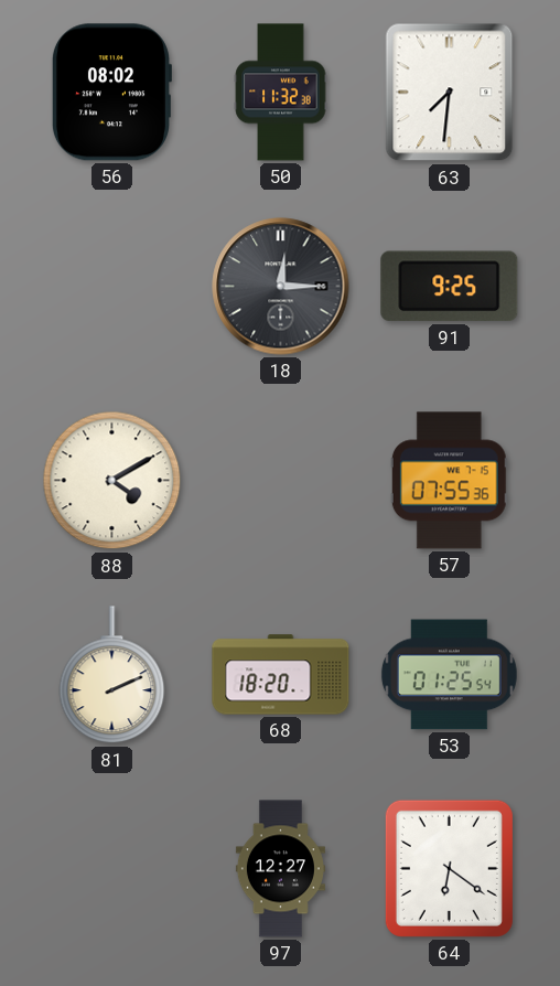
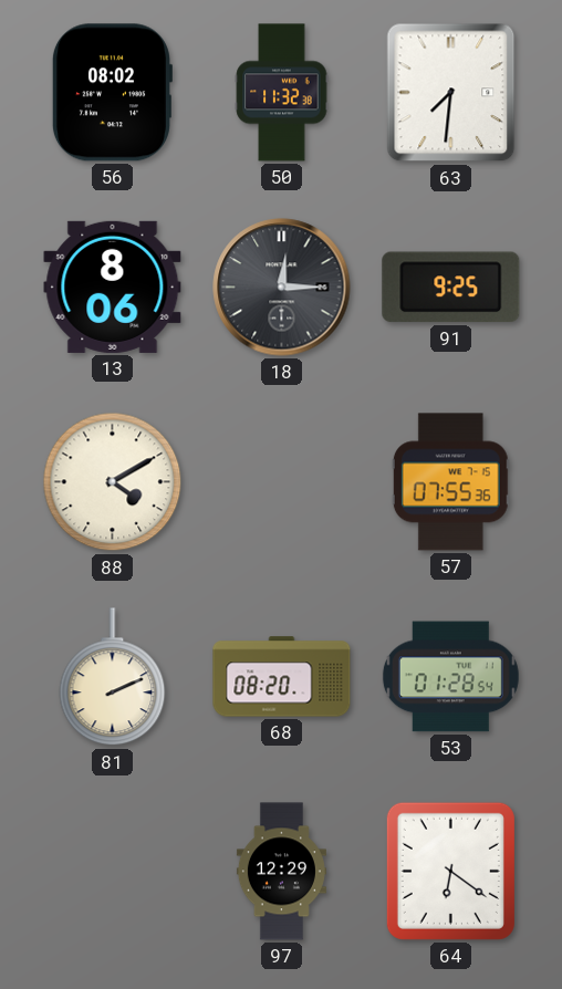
13: none -> 8:06
68: 18:20 -> 08:20
53: 01:25 -> 01:28
97: 12:27 -> 12:29
